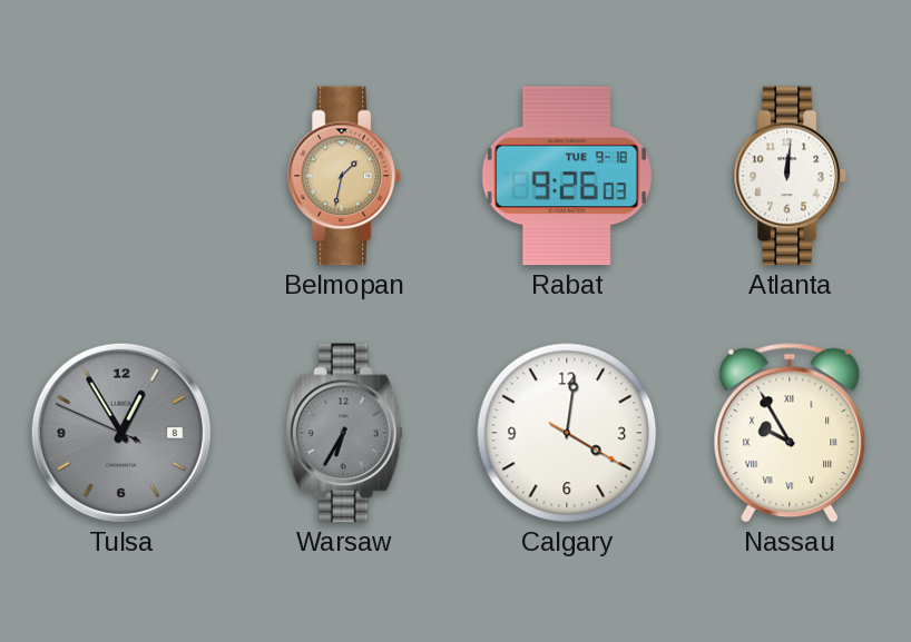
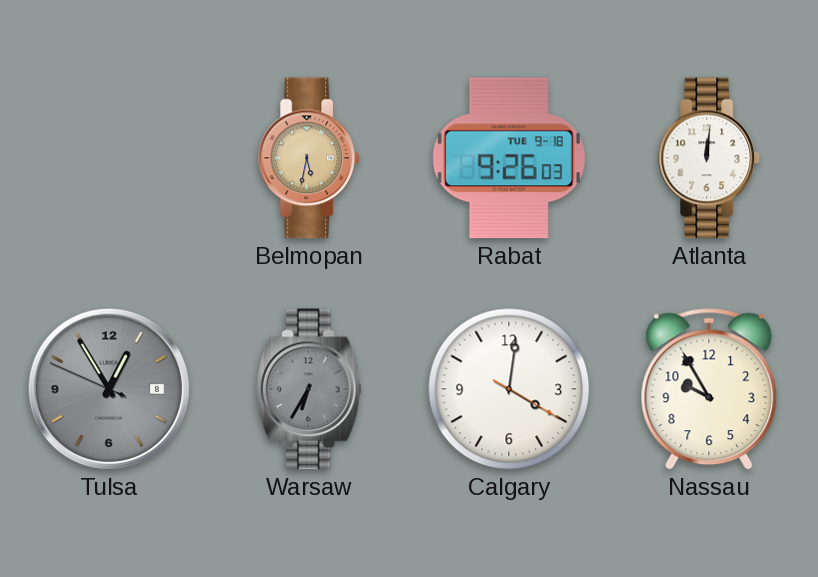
Belmopan: 1:32 -> 5:32
Nassau numerals: Roman -> Arabic
